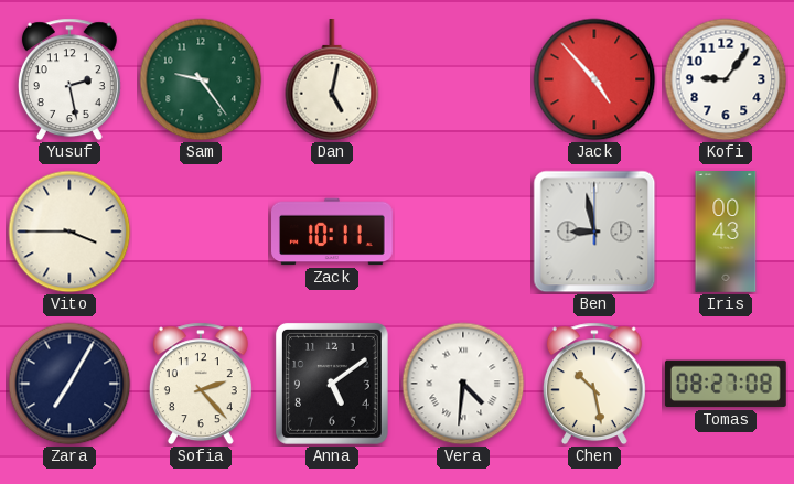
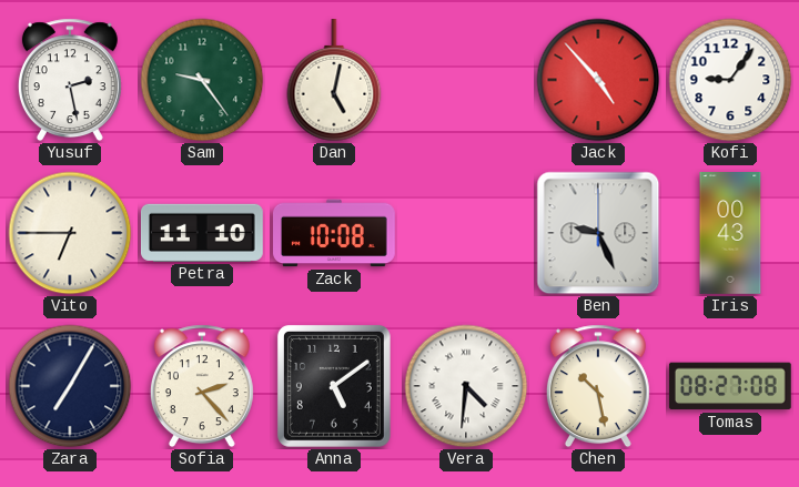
Vito: 3:45 -> 6:45
Petra: none -> 11:10
Zack: 10:11 -> 10:08
Ben: 8:58 -> 9:26
